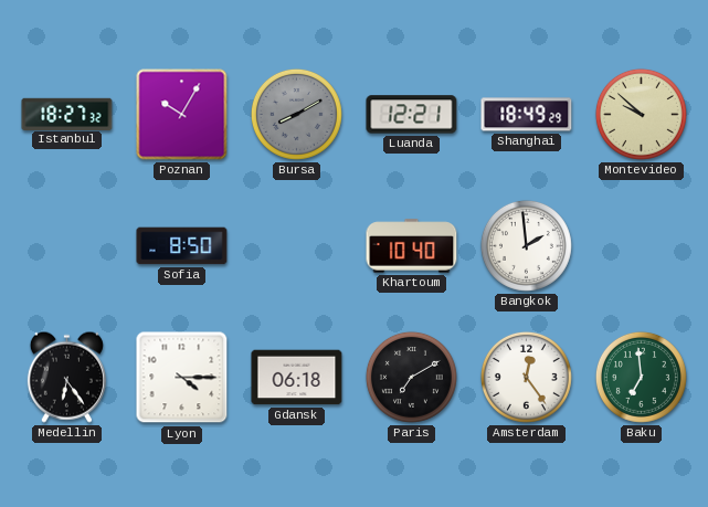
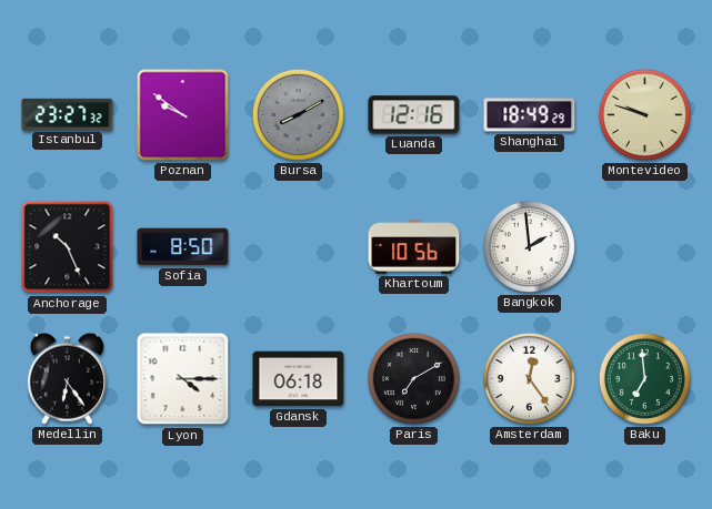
Istanbul: 18:27 -> 23:27
Poznan: 10:05 -> 9:51
Luanda: 12:21 -> 12:16
Montevideo: 9:52 -> 9:48
Anchorage: none -> 10:26
Khartoum: 10:40 -> 10:56
